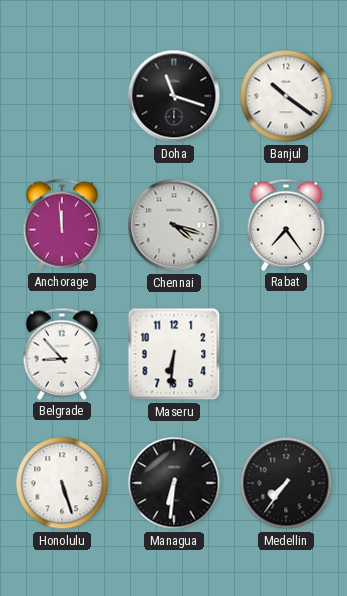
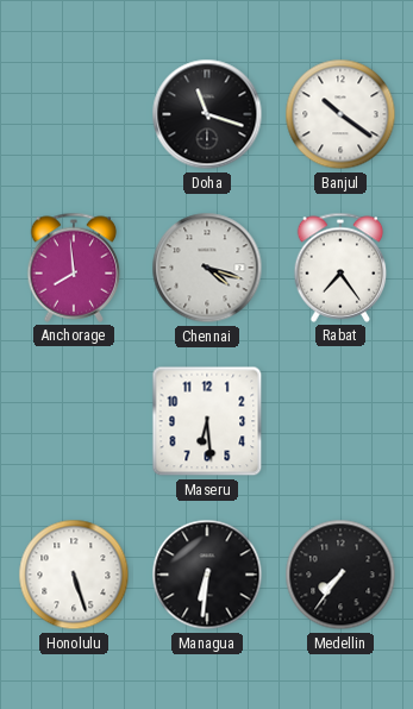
Anchorage: 11:59 -> 7:59
Belgrade: 8:53 -> none
Maseru: 6:31 -> 6:29
